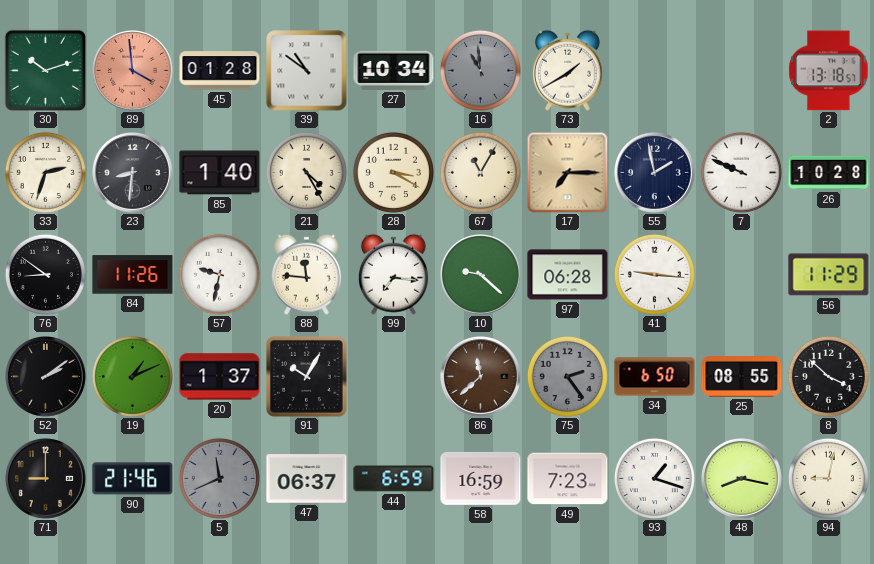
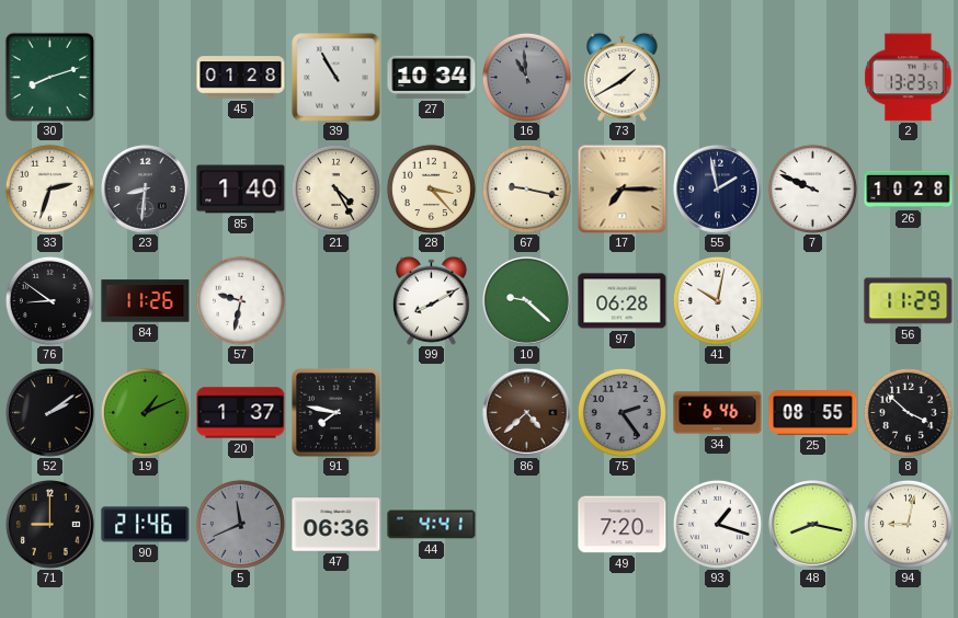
30: 10:12 -> 8:12
89: 3:59 -> none
39: 10:51 -> 10:55
2: 13:18 -> 13:23
28: 3:20 -> 3:23
67: 11:05 -> 9:17
88: 11:46 -> none
99: 7:16 -> 8:10
41: 9:16 -> 10:02
91: 10:05 -> 7:47
86: 11:38 -> 4:38
34: 6:50 -> 6:46
47: 06:37 -> 06:36
44: 6:59 -> 4:41
58: 16:59 -> none
49: 7:23 -> 7:20
